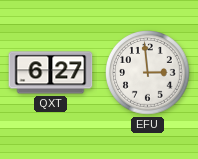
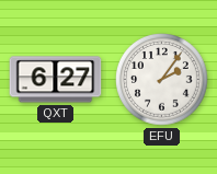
EFU: 2:59 -> 2:06
